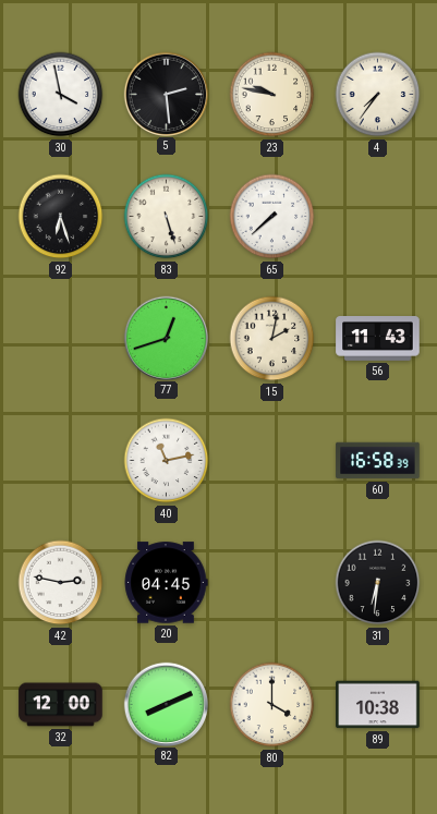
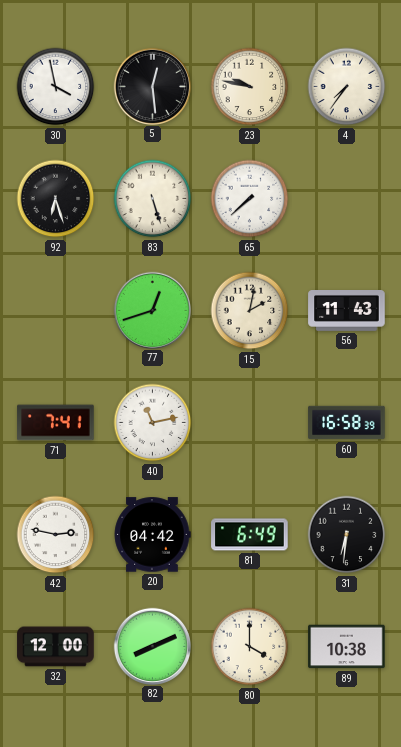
5: 2:29 -> 12:29
71: none -> 7:41
20: 04:45 -> 04:42
81: none -> 6:49
